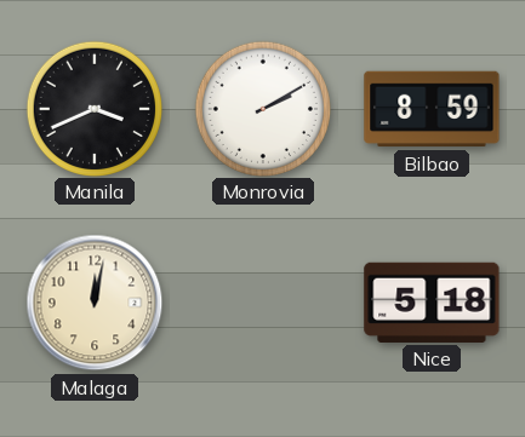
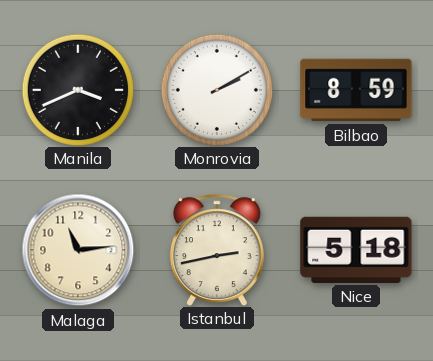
Malaga: 12:02 -> 11:14
Istanbul: none -> 2:43
